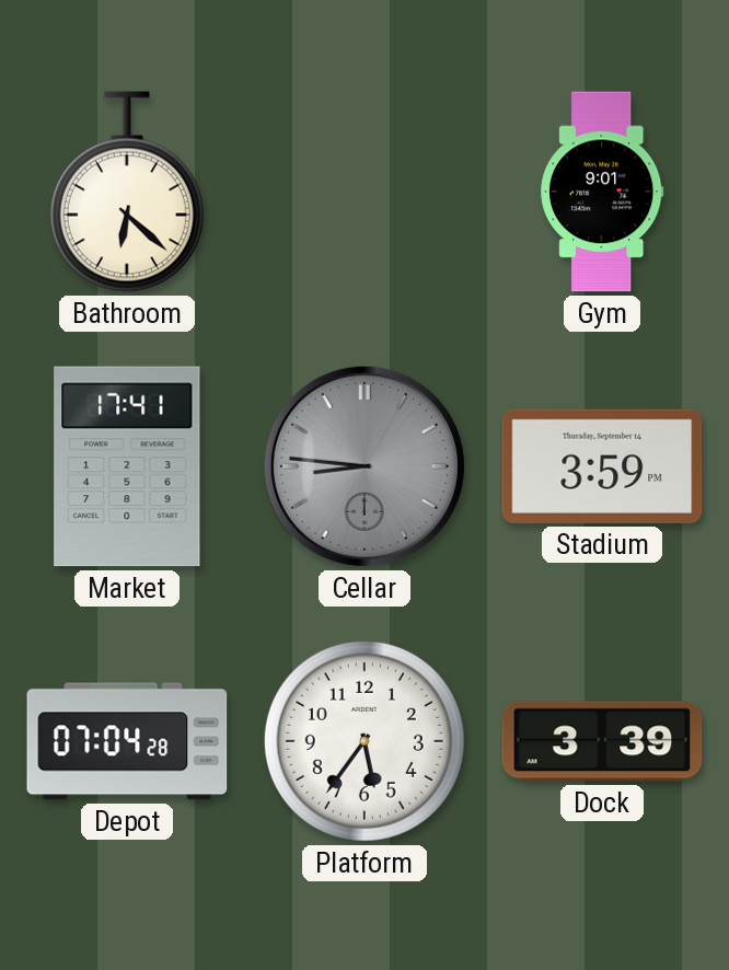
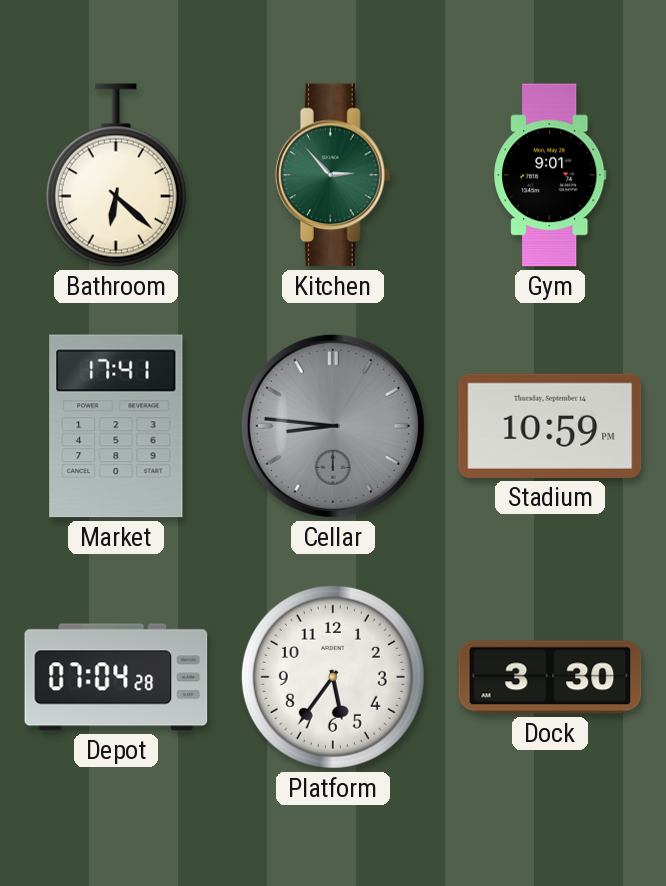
Kitchen: none -> 2:53
Stadium: 3:59 -> 10:59
Dock: 3:39 -> 3:30
